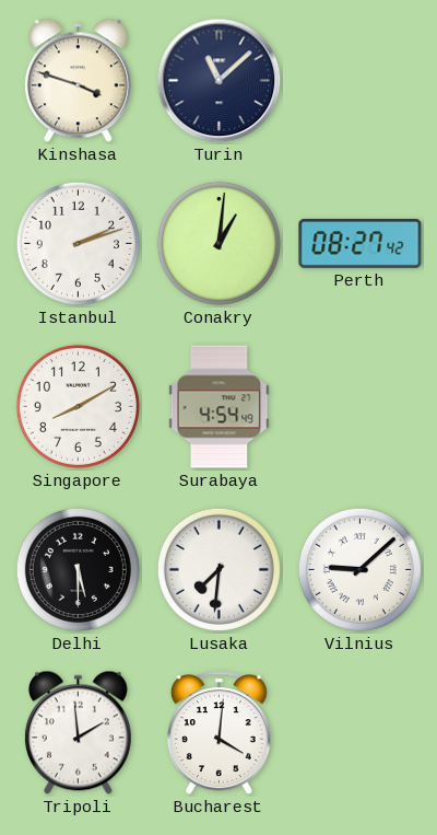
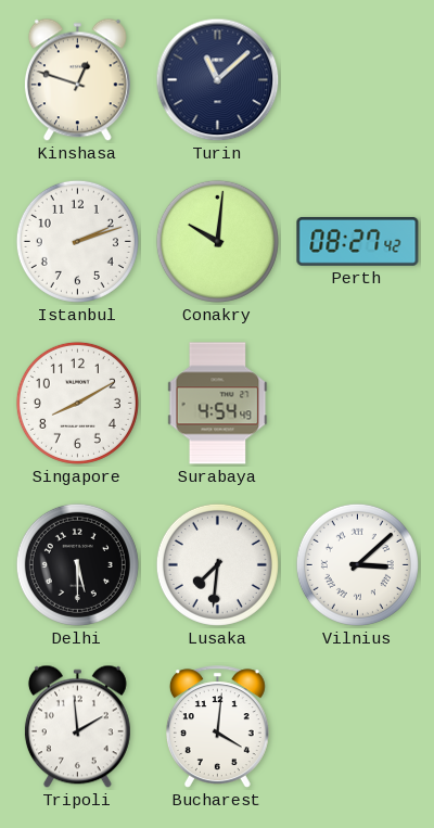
Kinshasa: 3:48 -> 12:48
Conakry: 1:01 -> 10:01
Vilnius: 9:08 -> 3:08
